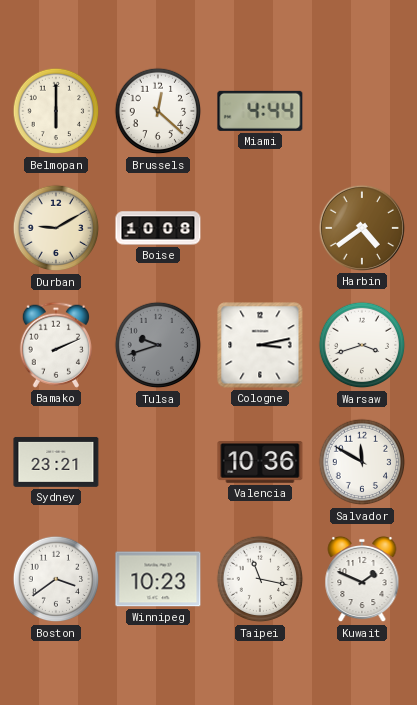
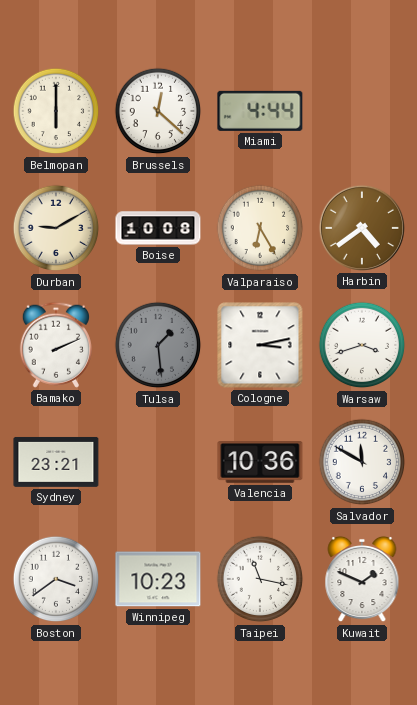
Valparaiso: none -> 6:25
Tulsa: 9:42 -> 1:29
